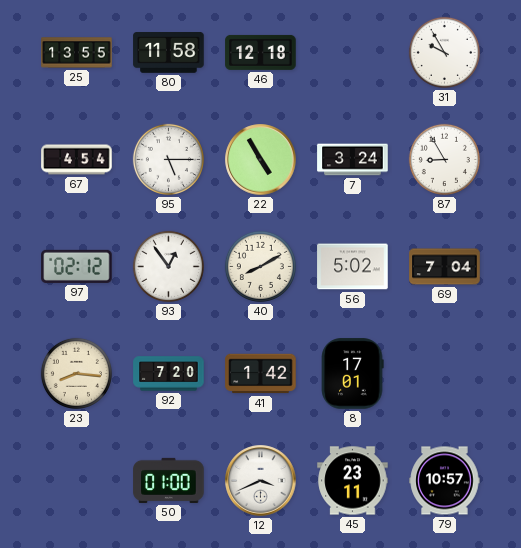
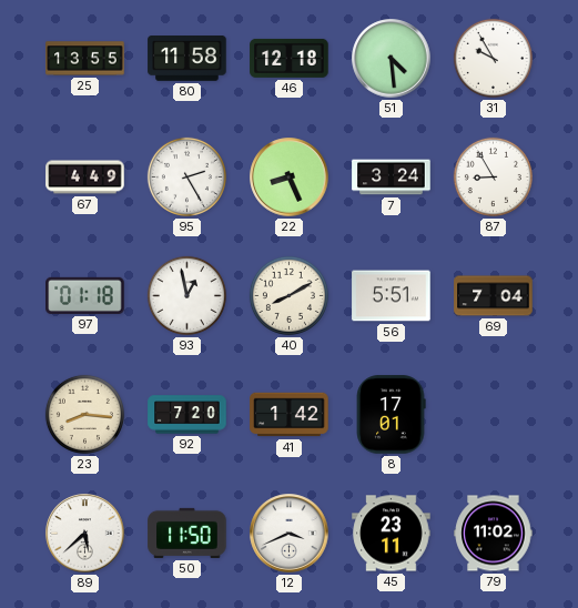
51: none -> 4:29
67: 4:54 -> 4:49
95: 5:15 -> 2:25
22: 4:55 -> 8:26
97: 02:12 -> 01:18
93: 12:54 -> 12:58
56: 5:02 -> 5:51
89: none -> 5:38
50: 01:00 -> 11:50
79: 10:57 -> 11:02
